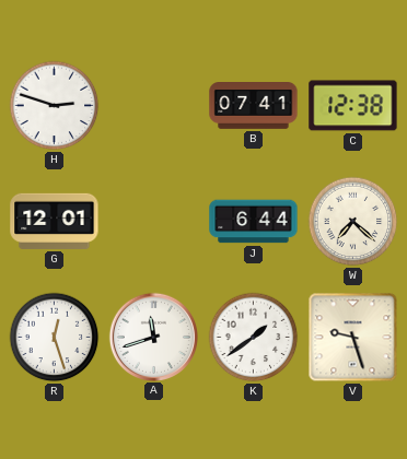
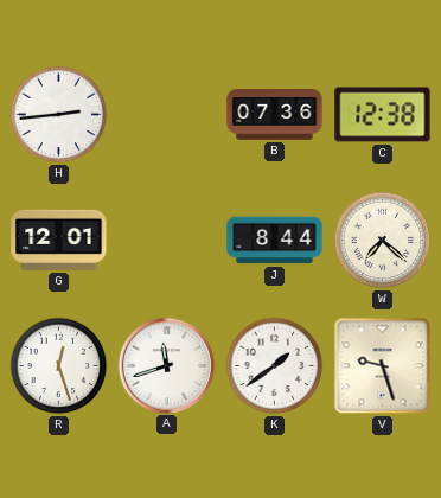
H: 2:48 -> 2:44
B: 07:41 -> 07:36
J: 6:44 -> 8:44
